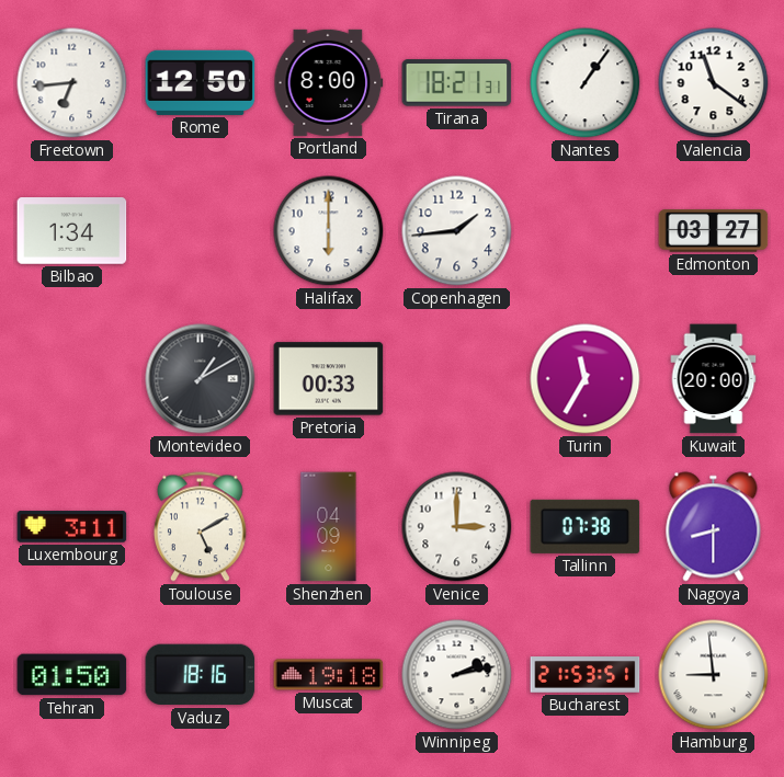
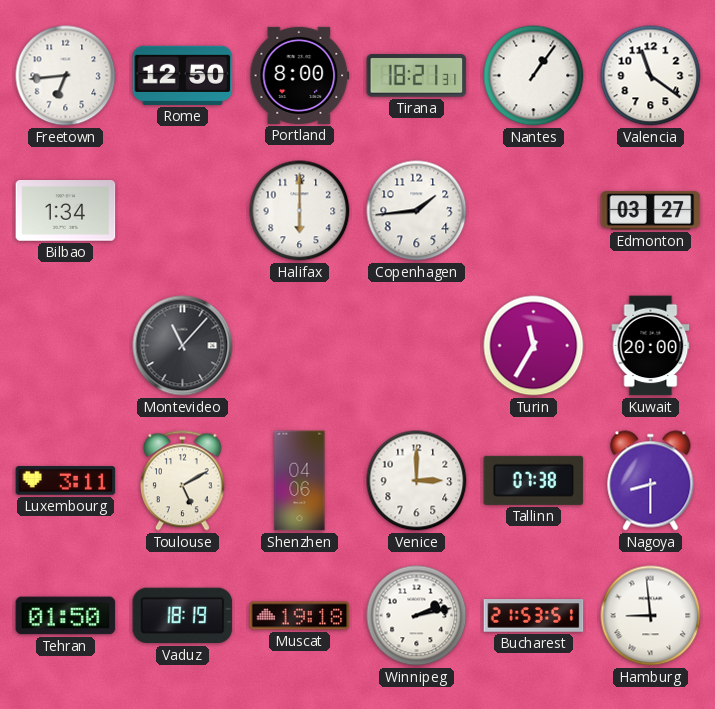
Montevideo: 1:10 -> 11:07
Pretoria: 00:33 -> none
Shenzhen: 04:09 -> 04:06
Vaduz: 18:16 -> 18:19
